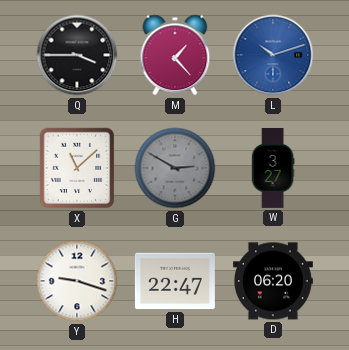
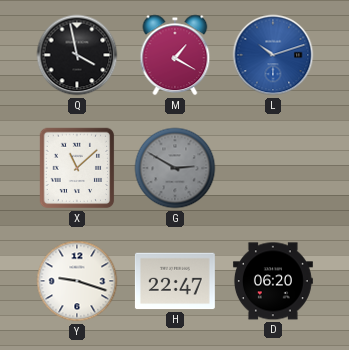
Q: 3:45 -> 3:58
M: 1:23 -> 1:20
W: 3:27 -> none
